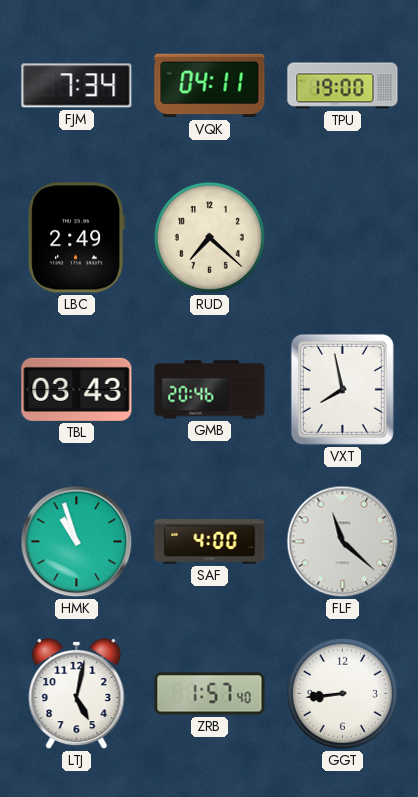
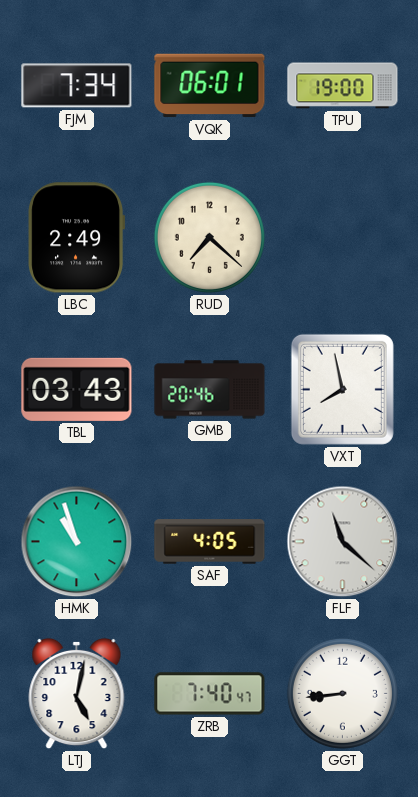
VQK: 04:11 -> 06:01
SAF: 4:00 -> 4:05
ZRB: 1:57 -> 7:40
